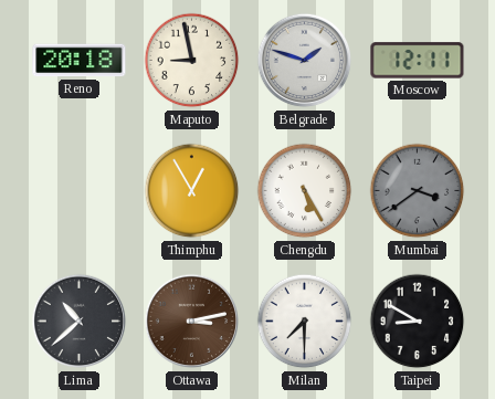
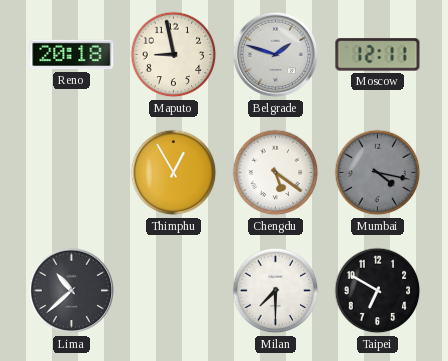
Chengdu: 5:25 -> 5:21
Mumbai: 3:39 -> 4:17
Ottawa: 3:13 -> none
Taipei: 8:50 -> 6:50
